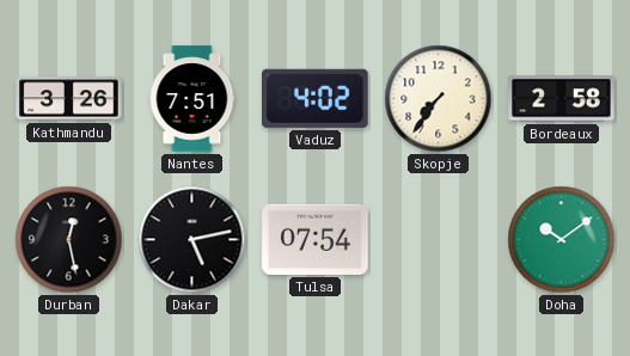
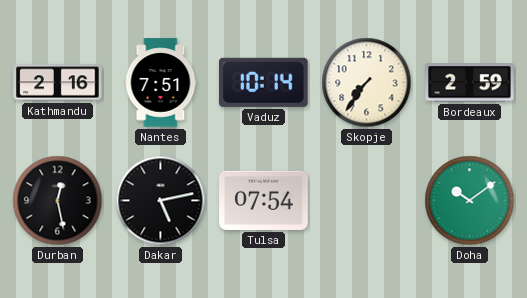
Kathmandu: 3:26 -> 2:16
Vaduz: 4:02 -> 10:14
Bordeaux: 2:58 -> 2:59
